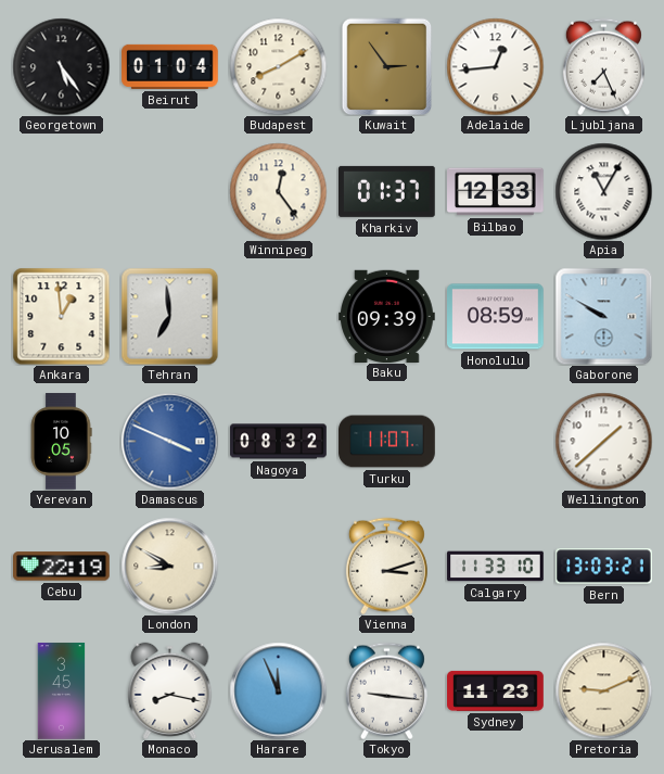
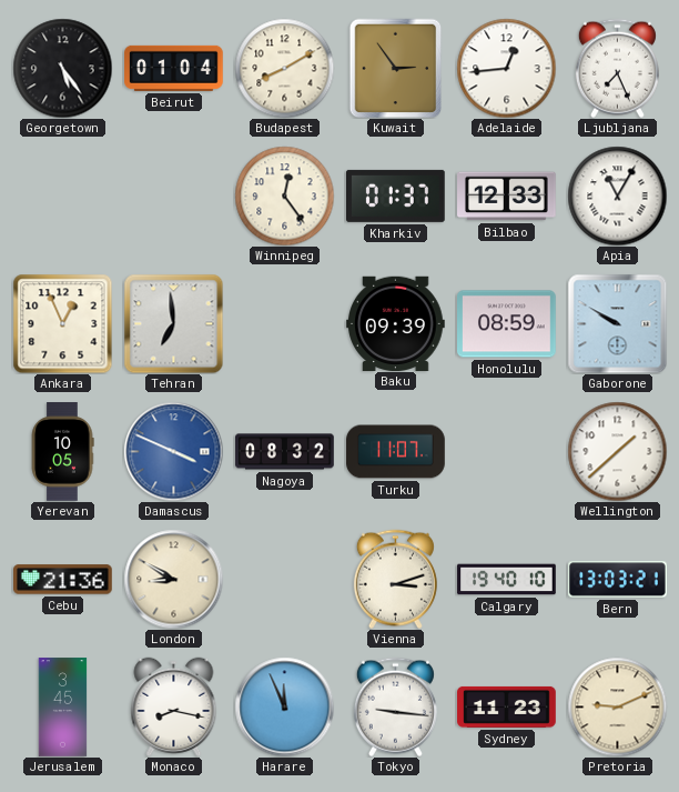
Ankara: 12:59 -> 12:56
Cebu: 22:19 -> 21:36
Calgary: 11:33 -> 19:40
